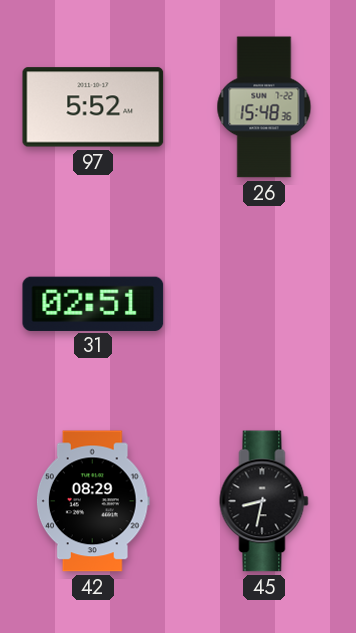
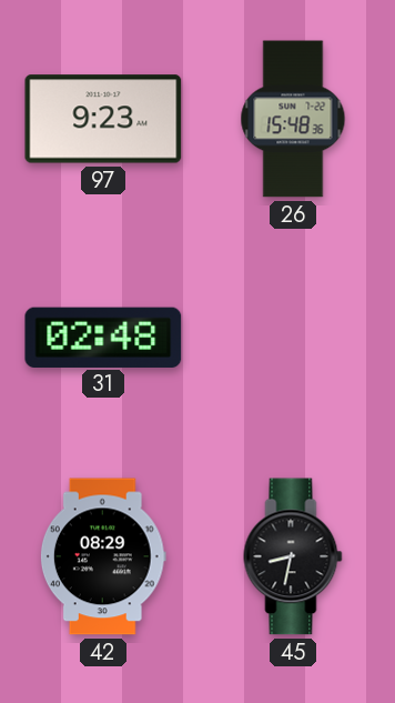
97: 5:52 -> 9:23
31: 02:51 -> 02:48
